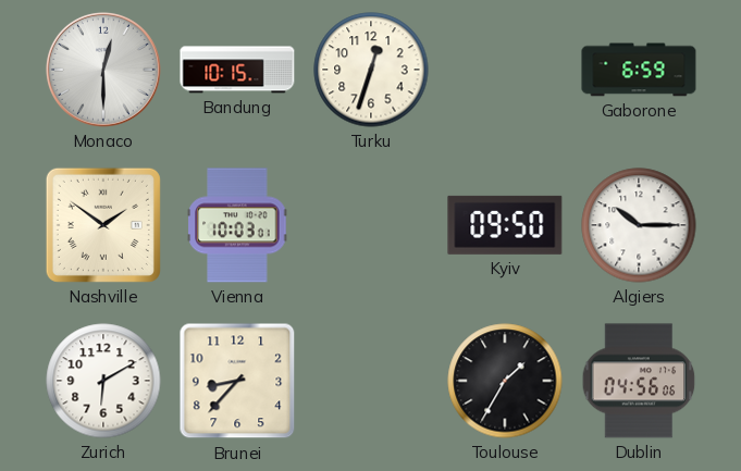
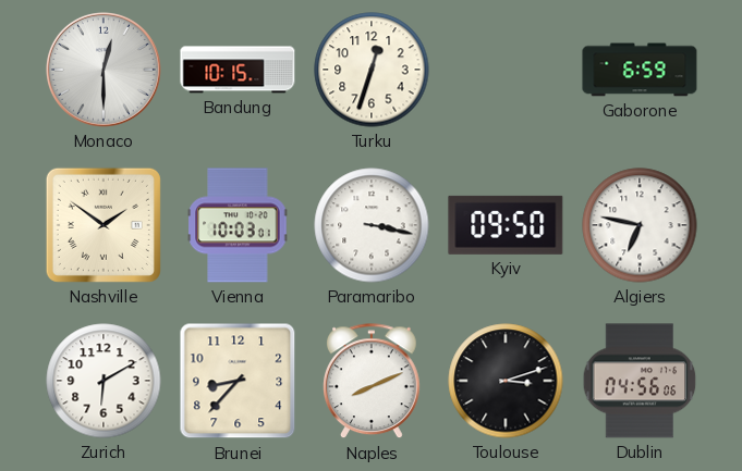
Paramaribo: none -> 3:17
Algiers: 10:15 -> 6:47
Naples: none -> 8:11
Toulouse: 1:35 -> 3:12
